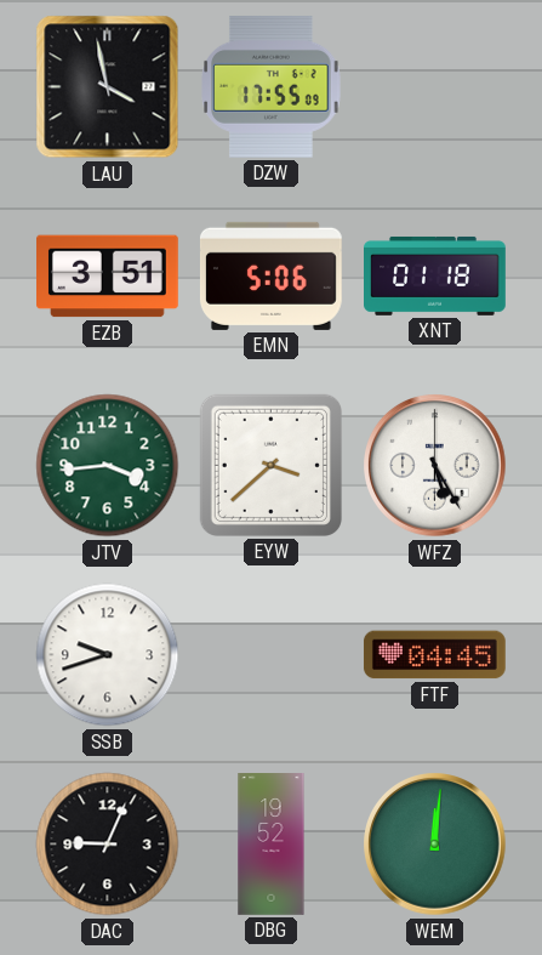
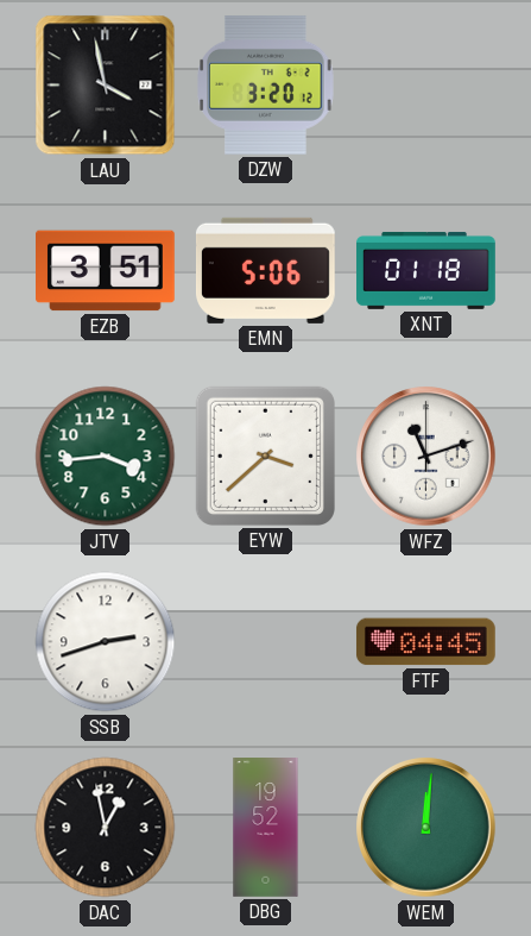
DZW: 17:55 -> 3:20
WFZ: 5:25 -> 11:12
SSB: 9:42 -> 2:42
DAC: 9:04 -> 12:58
